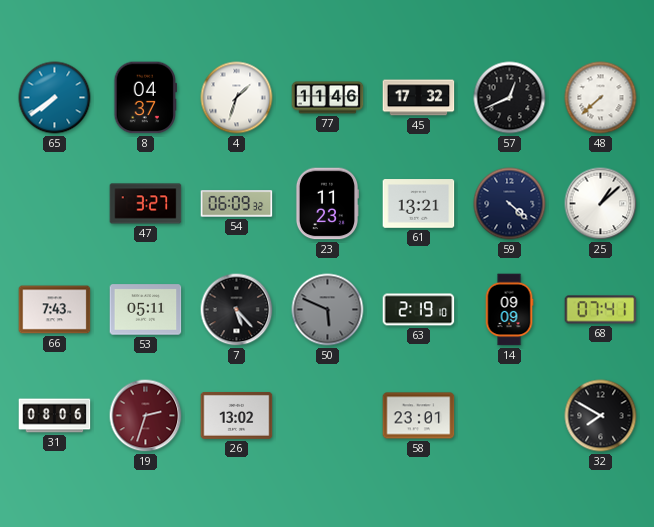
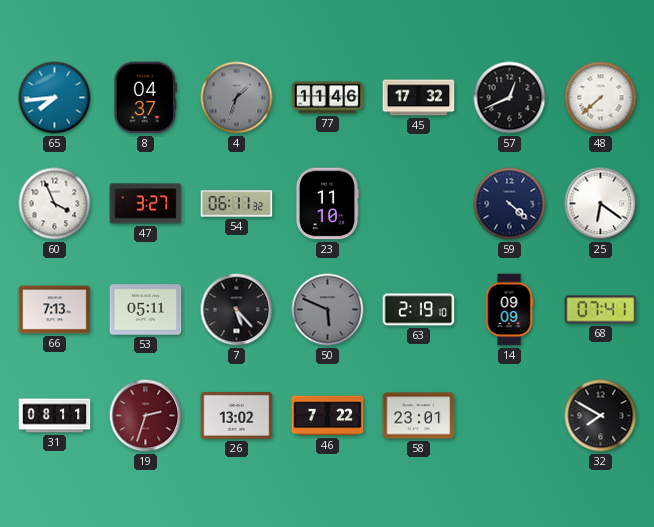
65: 7:39 -> 7:44
4 dial: white -> grey
60: none -> 3:56
54: 06:09 -> 06:11
23: 11:23 -> 11:10
61: 13:21 -> none
25: 1:08 -> 6:21
66: 7:43 -> 7:13
31: 08:06 -> 08:11
46: none -> 7:22
